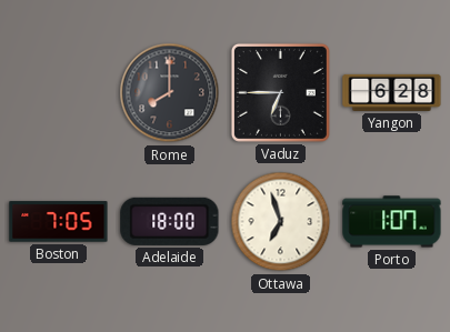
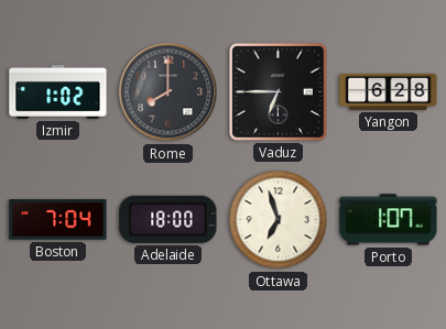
Izmir: none -> 1:02
Boston: 7:05 -> 7:04
